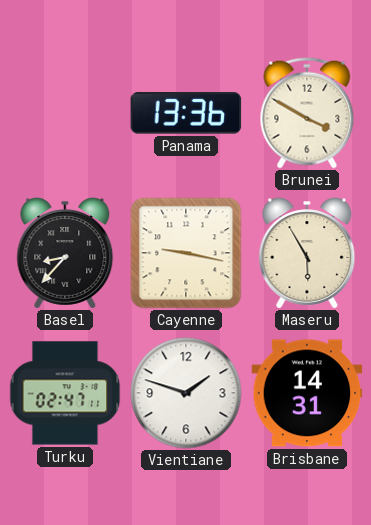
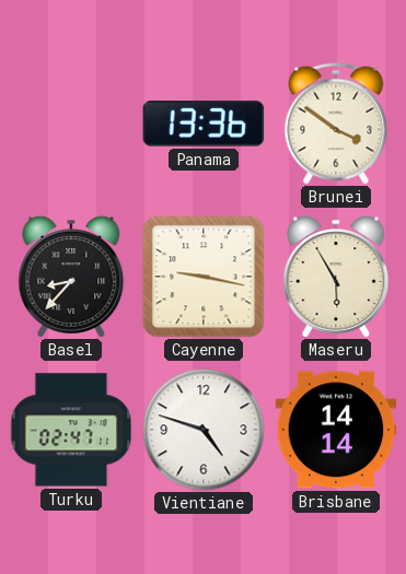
Brunei: 3:50 -> 3:51
Vientiane: 1:48 -> 4:48
Brisbane: 14:31 -> 14:14
